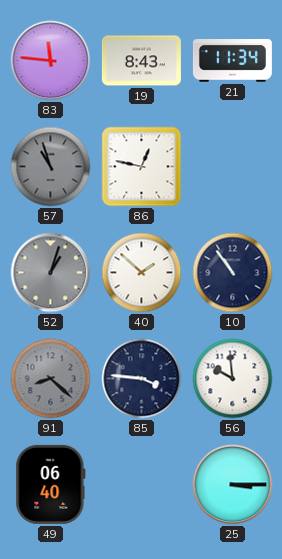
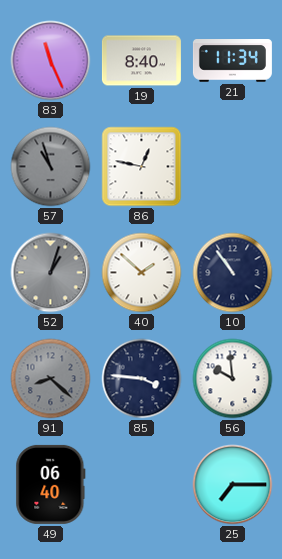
83: 11:46 -> 11:26
19: 8:43 -> 8:40
25: 3:15 -> 7:15
